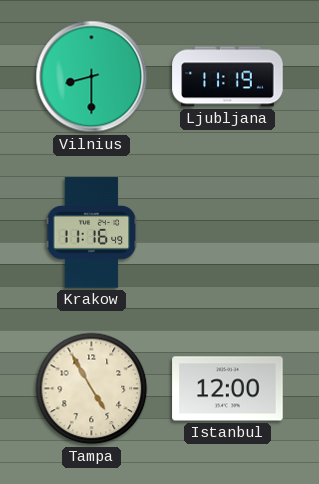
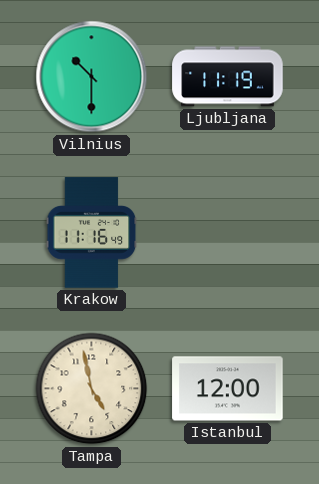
Vilnius: 8:30 -> 10:30
Tampa: 4:55 -> 4:58
